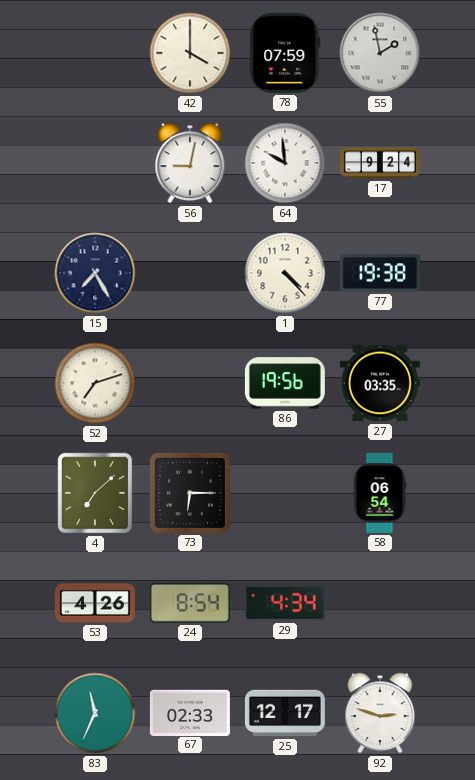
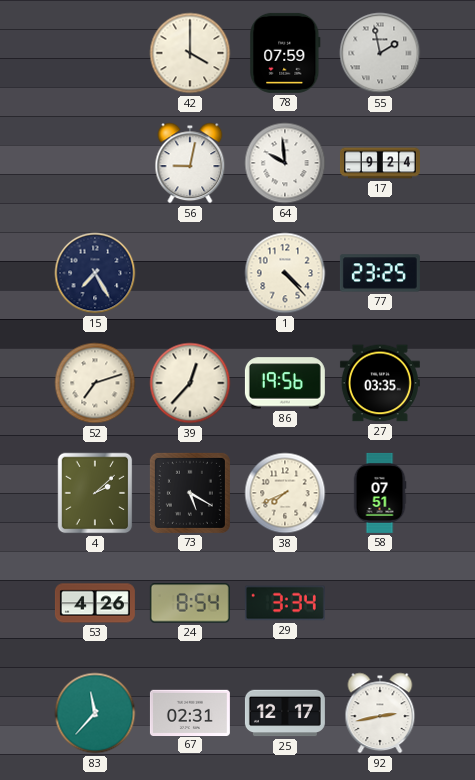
77: 19:38 -> 23:25
39: none -> 12:37
4: 7:08 -> 2:08
73: 6:15 -> 5:20
38: none -> 7:41
58: 06:54 -> 07:51
29: 4:34 -> 3:34
83: 11:34 -> 11:37
67: 02:33 -> 02:31
92: 2:48 -> 2:43
